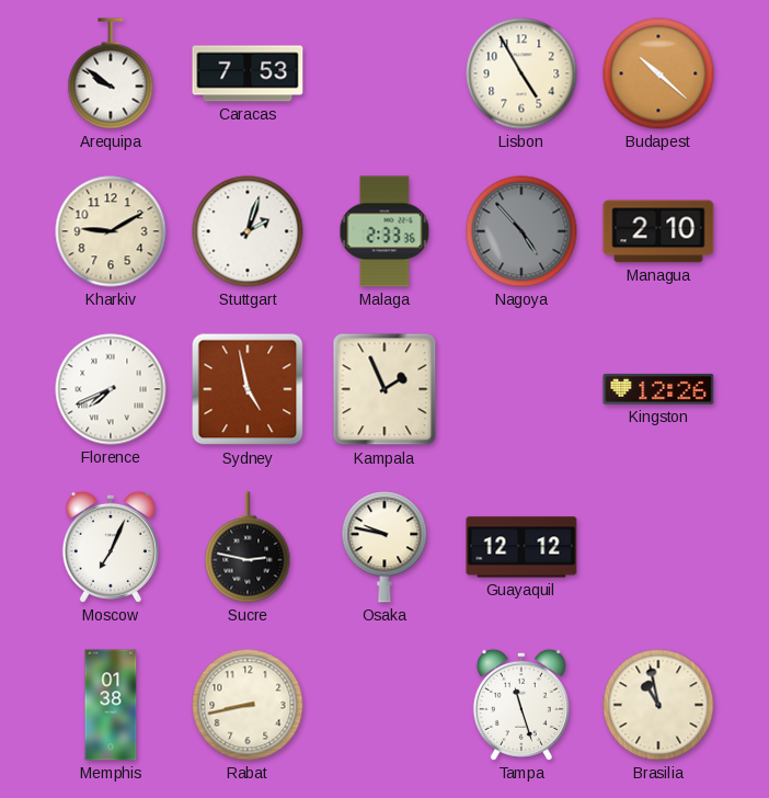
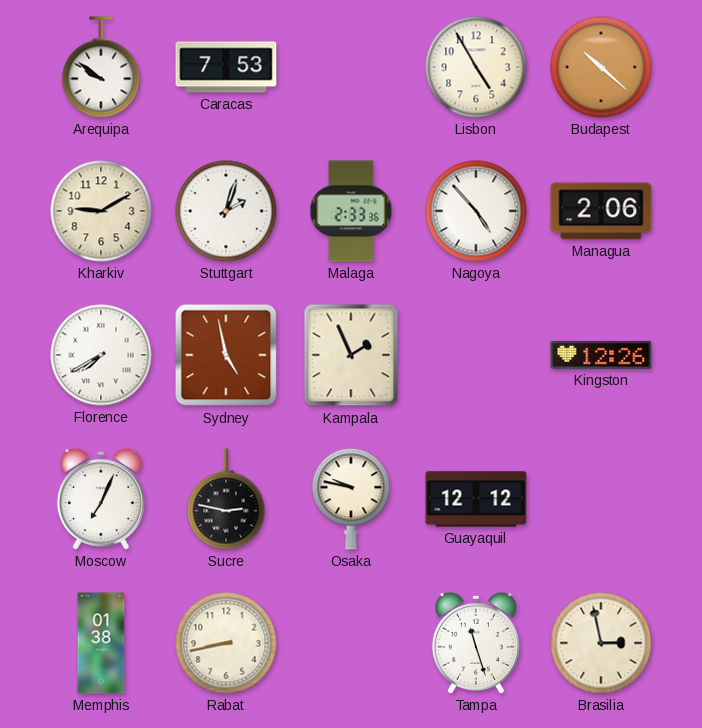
Nagoya dial: grey -> white
Managua: 2:10 -> 2:06
Florence: 7:41 -> 7:40
Brasilia: 10:58 -> 2:58
